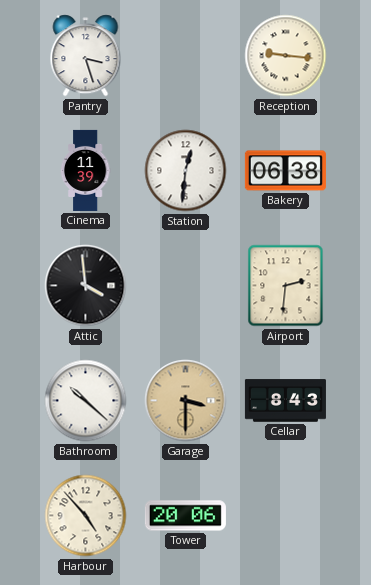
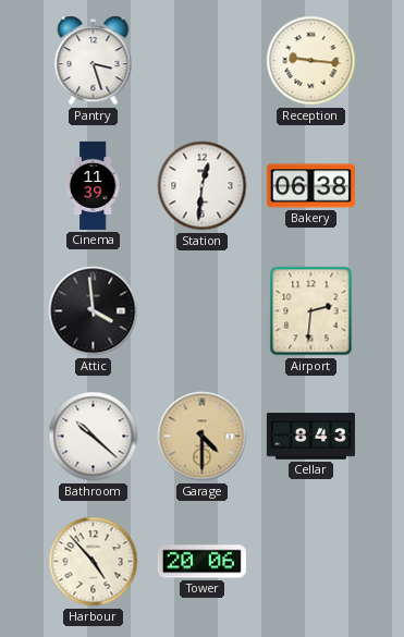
Garage: 3:30 -> 4:30
